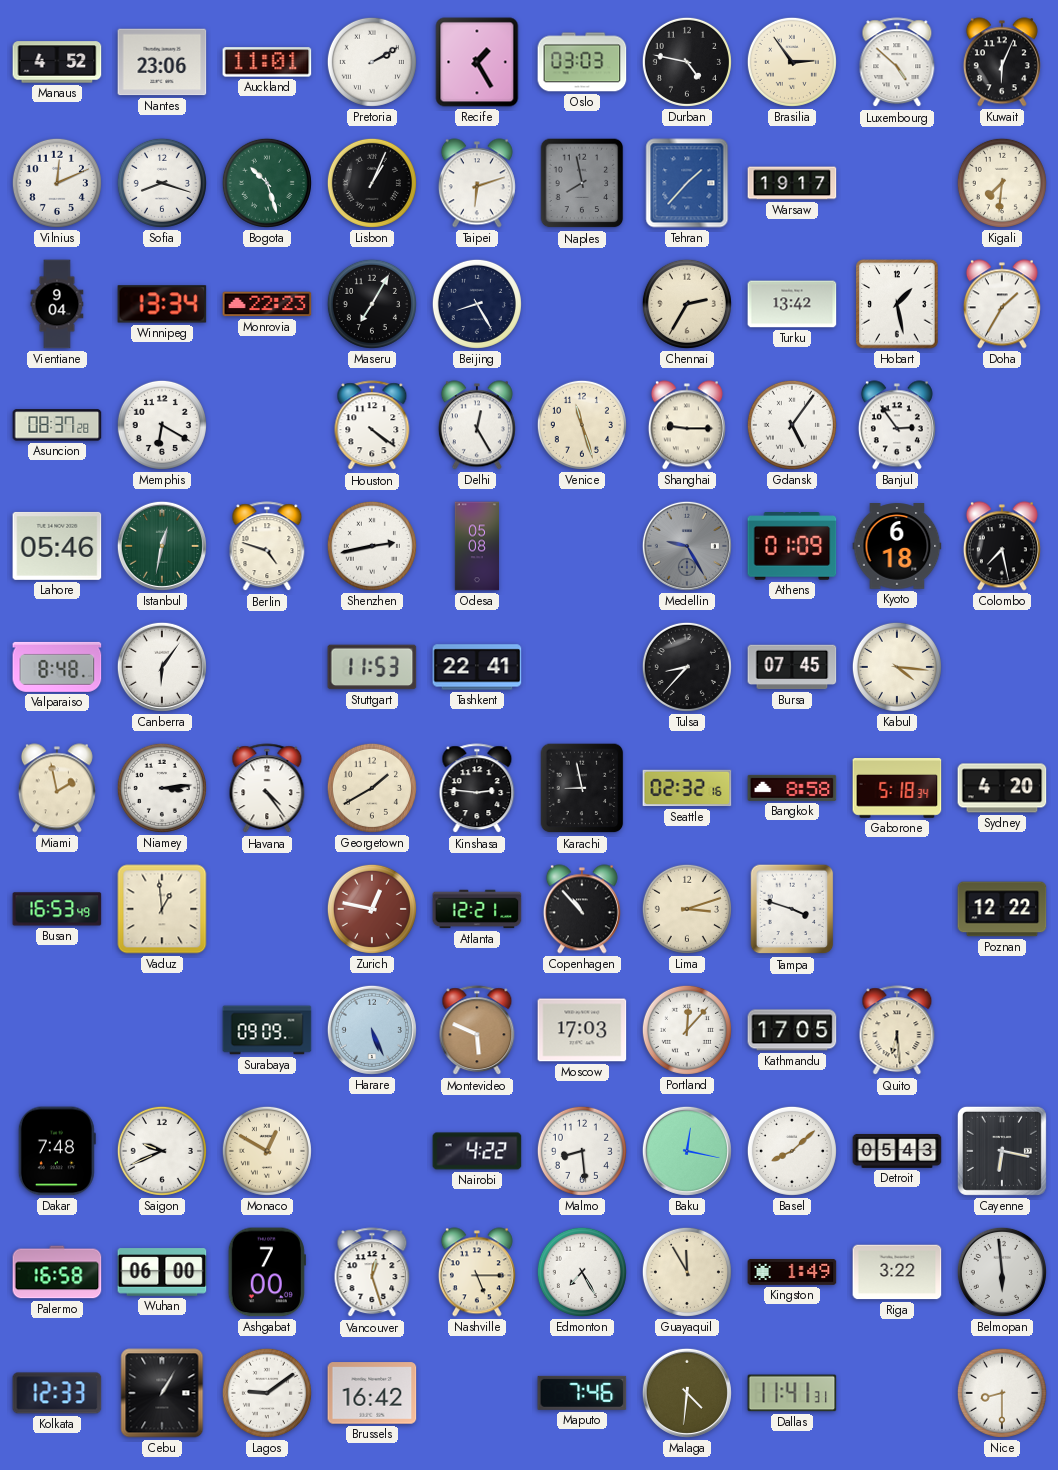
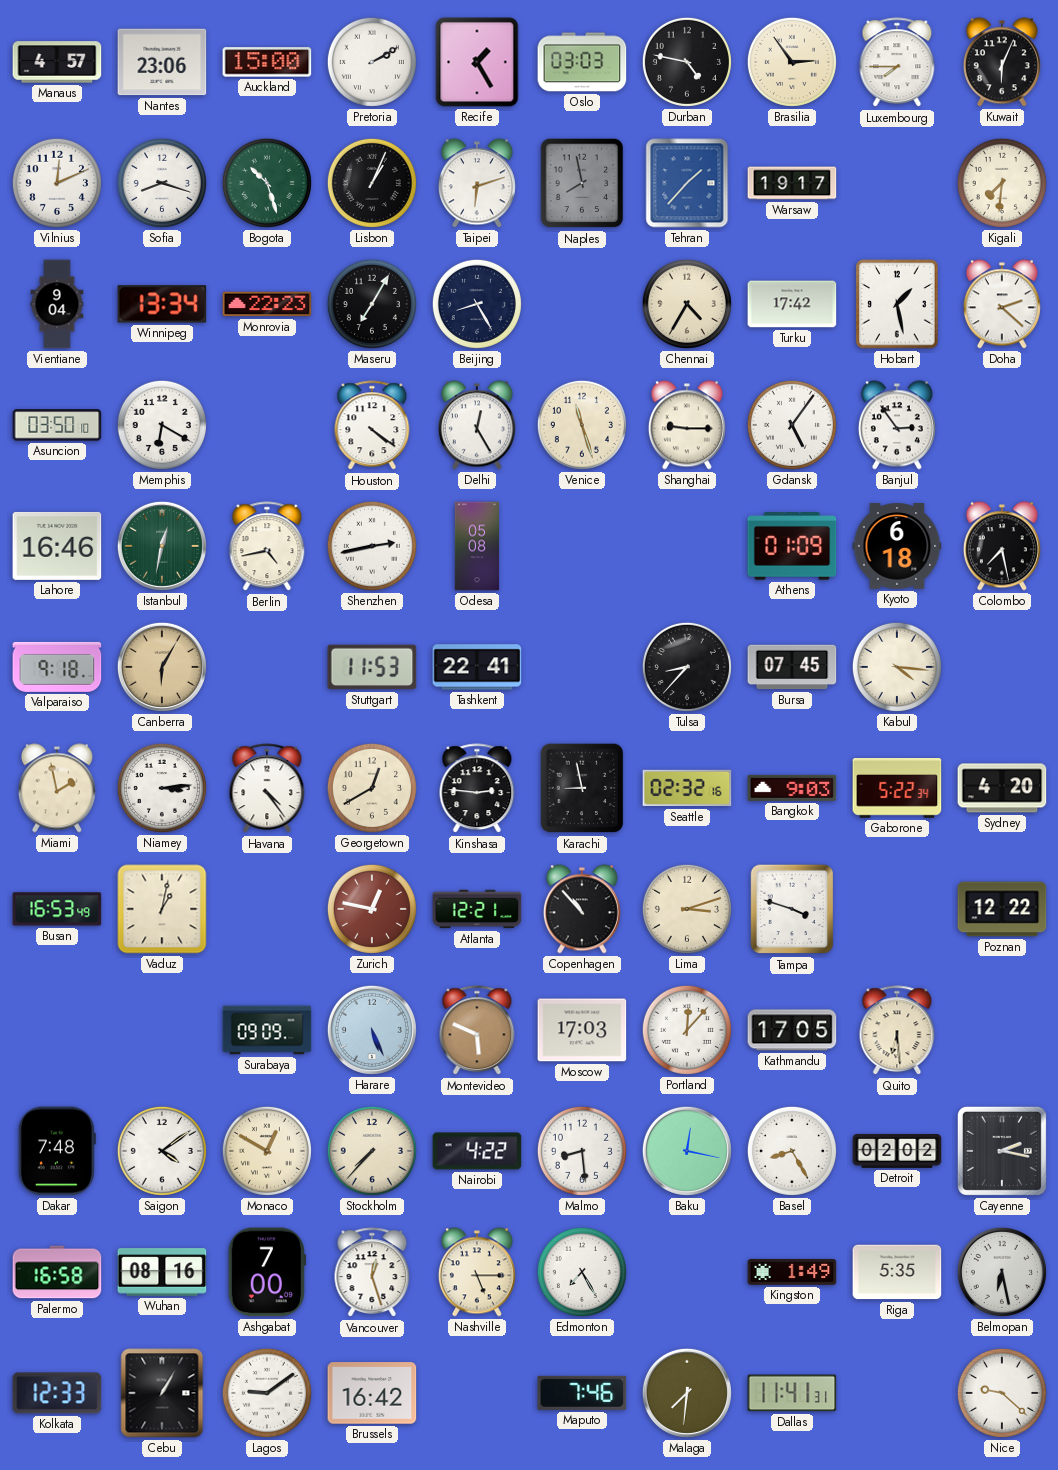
Manaus: 4:52 -> 4:57
Auckland: 11:01 -> 15:00
Luxembourg: 4:52 -> 7:45
Chennai: 2:35 -> 4:35
Turku: 13:42 -> 17:42
Doha: 1:35 -> 2:22
Asuncion: 08:37 -> 03:50
Lahore: 05:46 -> 16:46
Berlin: 4:48 -> 4:43
Medellin: 9:25 -> none
Valparaiso: 8:48 -> 9:18
Canberra: 6:06 -> 6:05
Canberra dial: white -> champagne
Georgetown: 1:40 -> 12:40
Bangkok: 8:58 -> 9:03
Gaborone: 5:18 -> 5:22
Vaduz: 12:59 -> 1:02
Saigon: 9:41 -> 4:09
Stockholm: none -> 7:37
Basel: 8:08 -> 8:25
Detroit: 05:43 -> 02:02
Cayenne: 6:17 -> 2:17
Wuhan: 06:00 -> 08:16
Guayaquil: 11:55 -> none
Riga: 3:22 -> 5:35
Belmopan: 5:59 -> 6:28
Malaga: 4:31 -> 7:31
Nice: 8:30 -> 9:22
